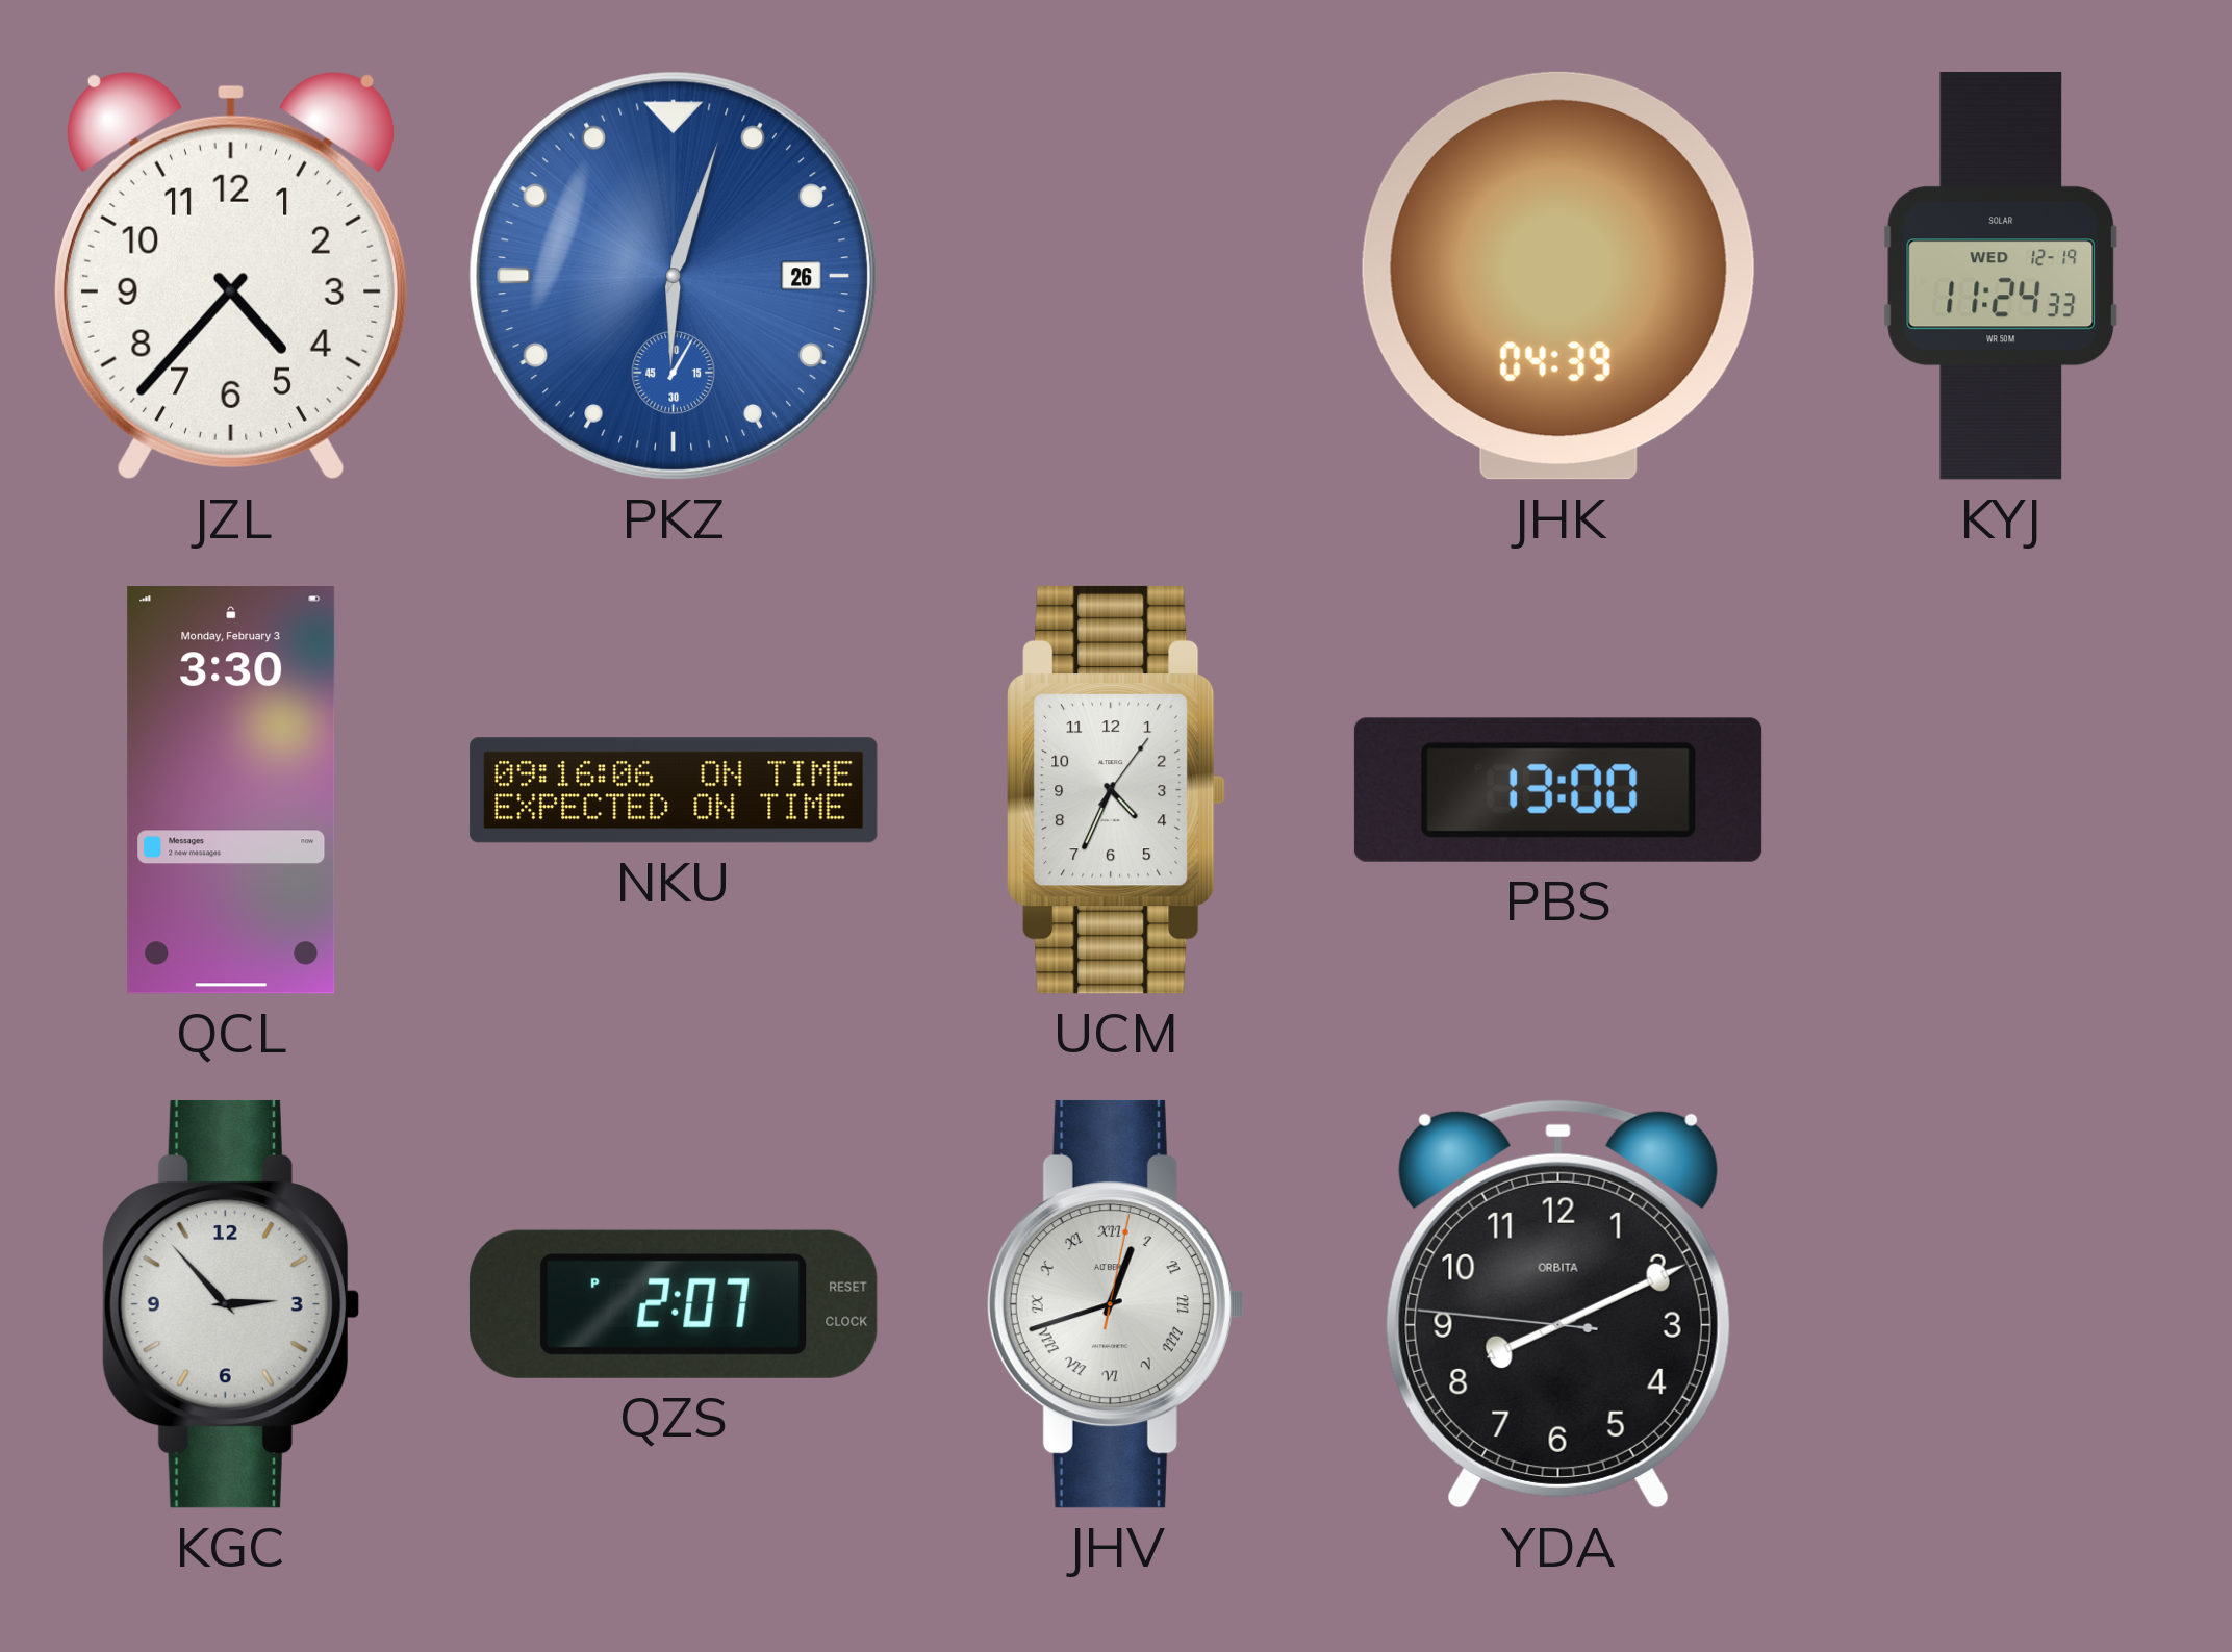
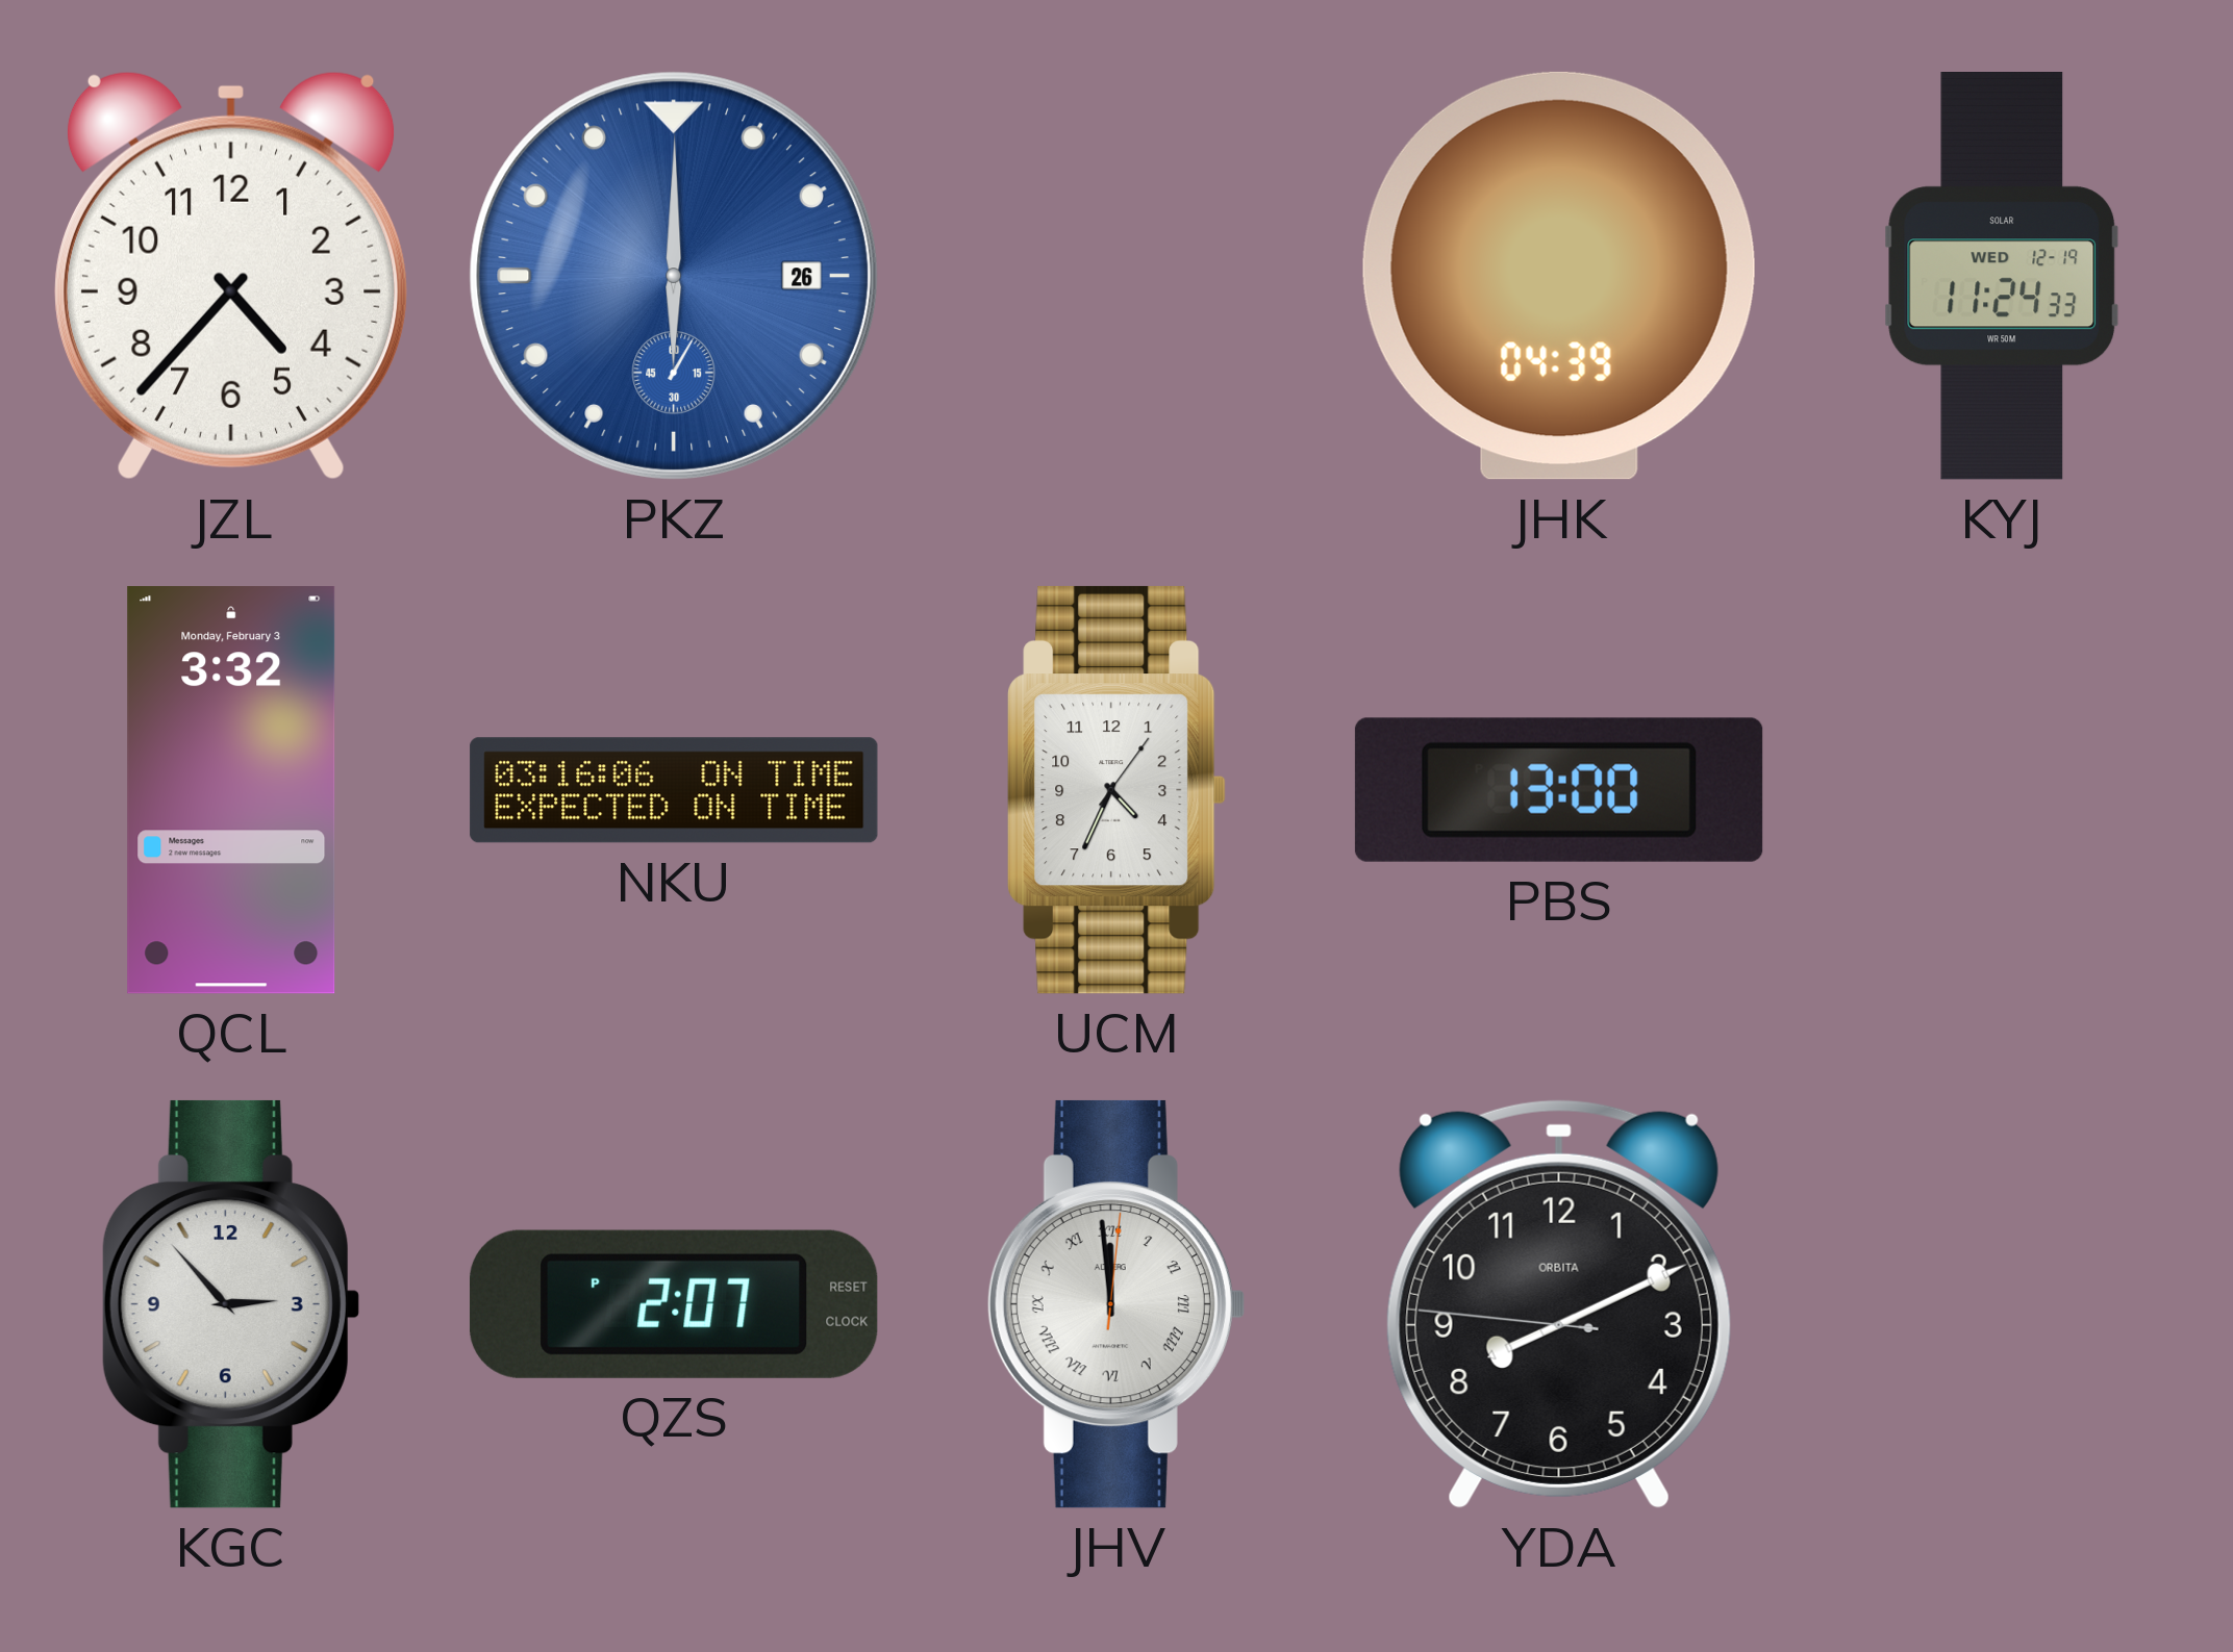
PKZ: 6:03 -> 6:00
QCL: 3:30 -> 3:32
NKU: 09:16 -> 03:16
JHV: 12:42 -> 11:59
